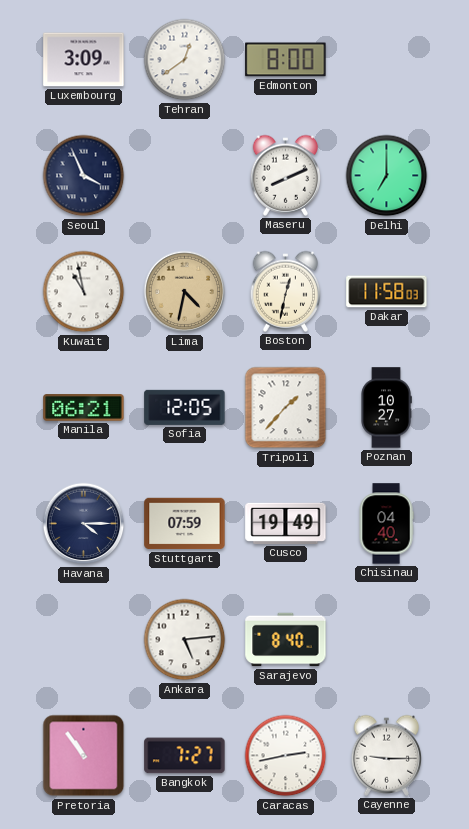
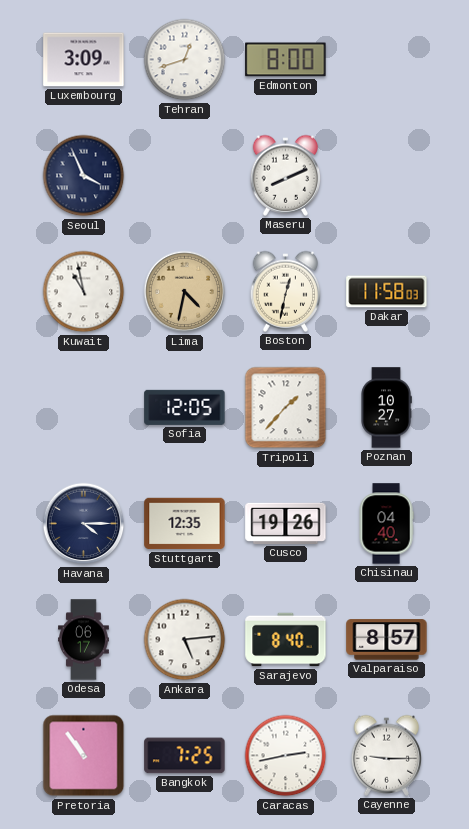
Tehran: 12:39 -> 12:42
Delhi: 7:00 -> none
Manila: 06:21 -> none
Stuttgart: 07:59 -> 12:35
Cusco: 19:49 -> 19:26
Odesa: none -> 06:17
Valparaiso: none -> 8:57
Bangkok: 7:27 -> 7:25
